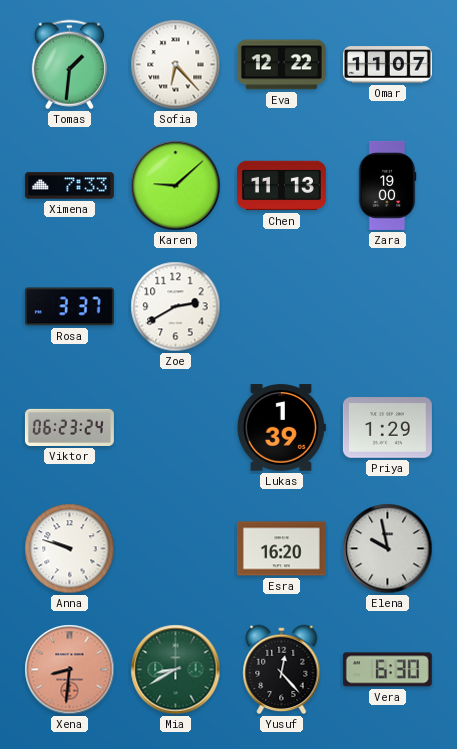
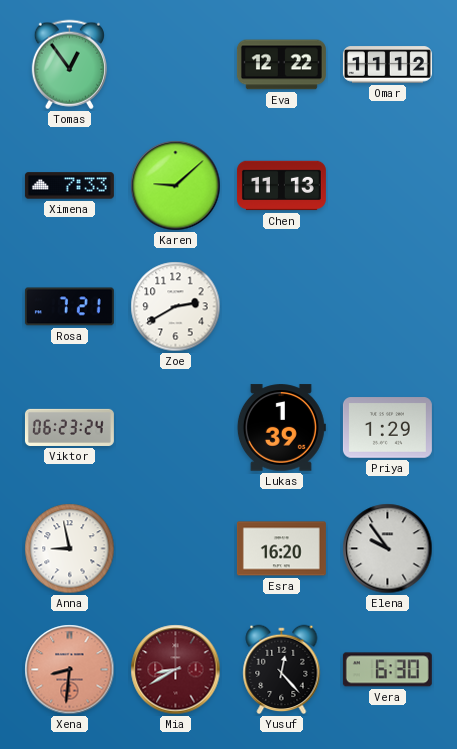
Tomas: 1:31 -> 12:54
Sofia: 6:23 -> none
Omar: 11:07 -> 11:12
Zara: 19:00 -> none
Rosa: 3:37 -> 7:21
Anna: 9:48 -> 8:58
Elena: 9:58 -> 9:54
Mia dial: green -> burgundy
